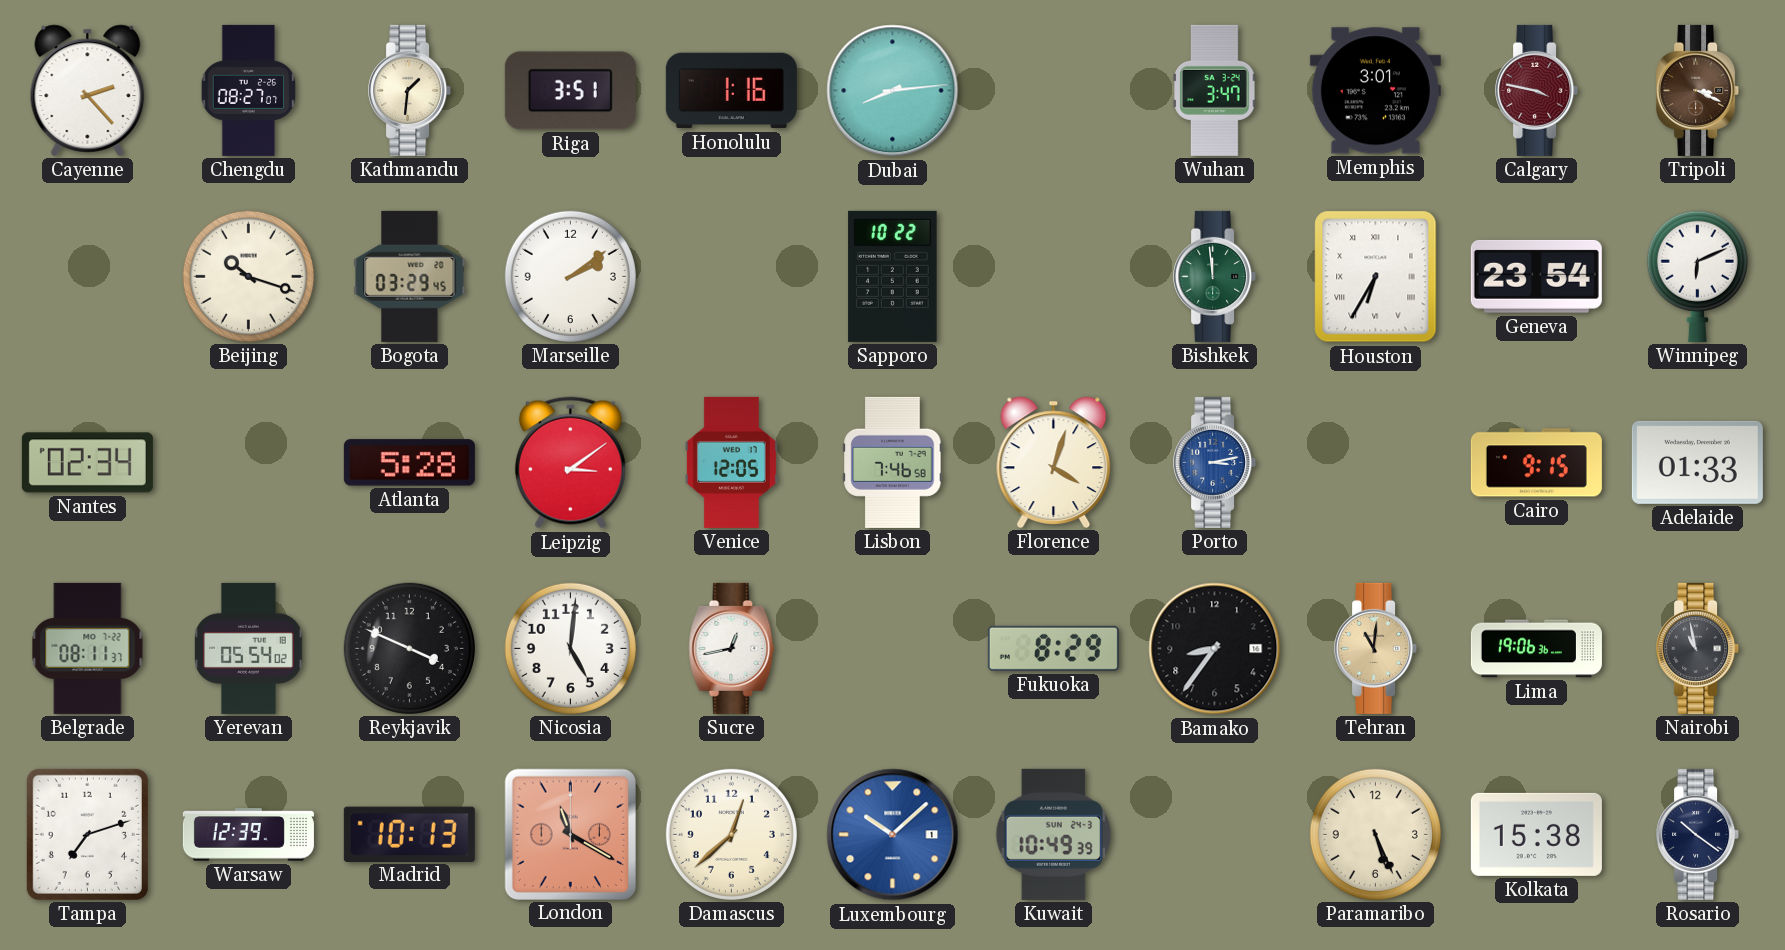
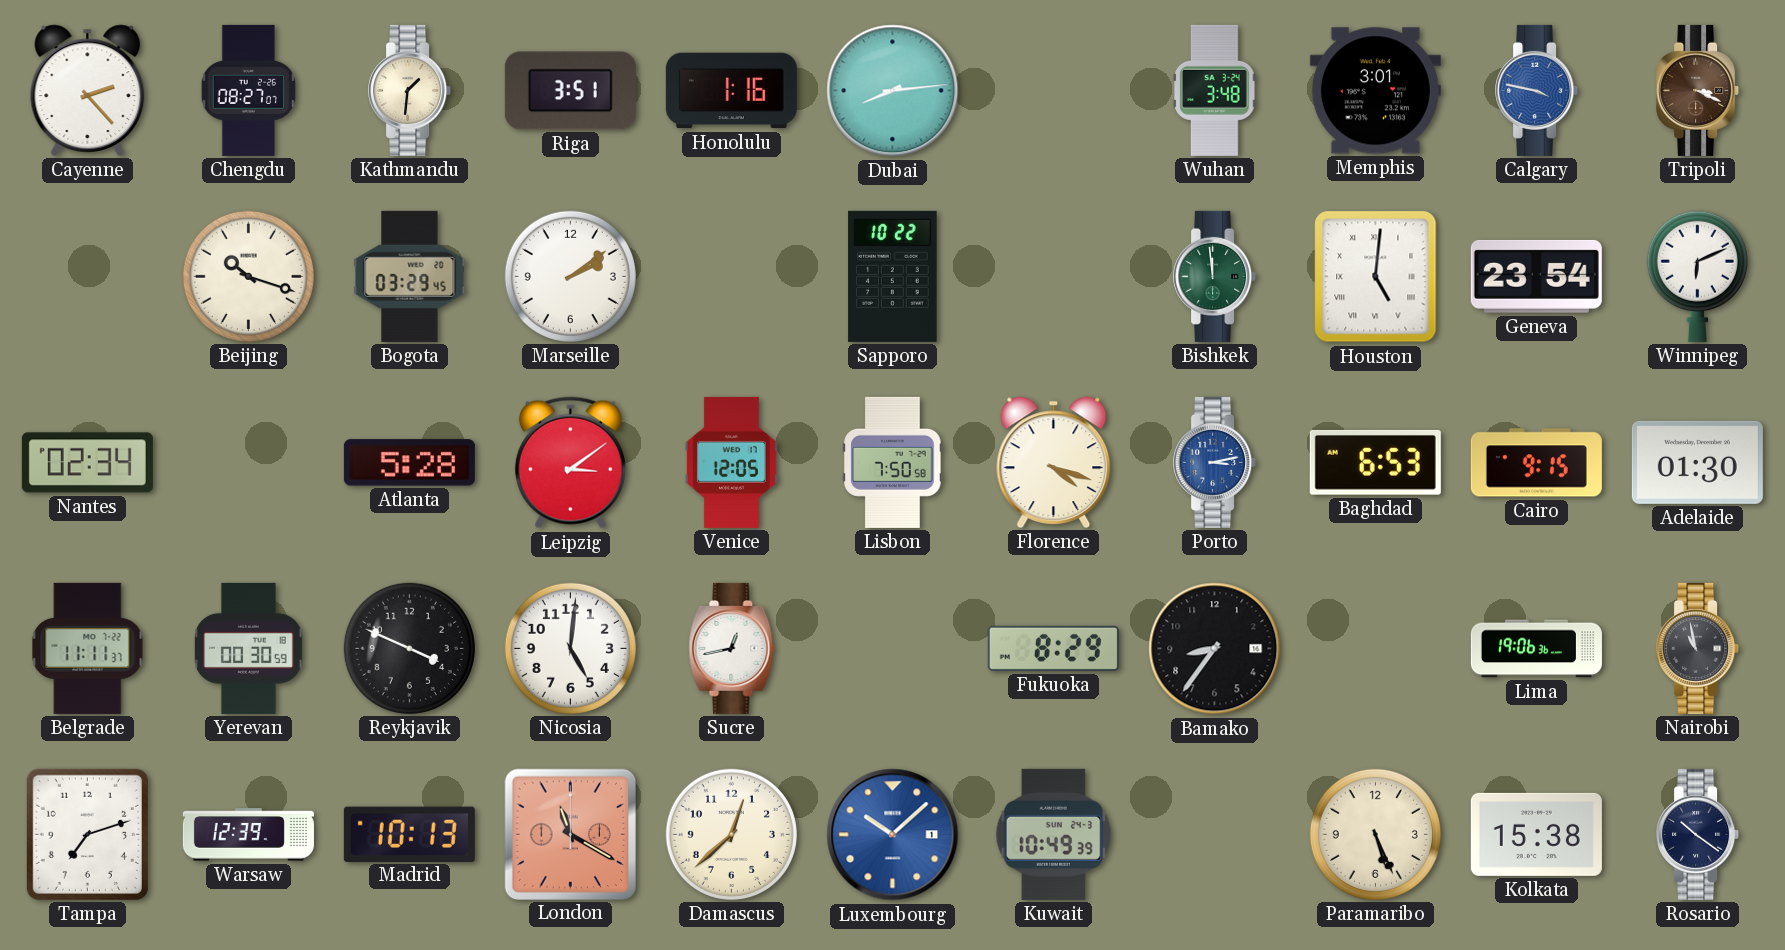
Wuhan: 3:47 -> 3:48
Calgary dial: burgundy -> blue
Houston: 6:35 -> 5:01
Lisbon: 7:46 -> 7:50
Florence: 4:03 -> 4:18
Baghdad: none -> 6:53
Adelaide: 01:33 -> 01:30
Belgrade: 08:11 -> 11:11
Yerevan: 05:54 -> 00:30
Tehran: 11:01 -> none
